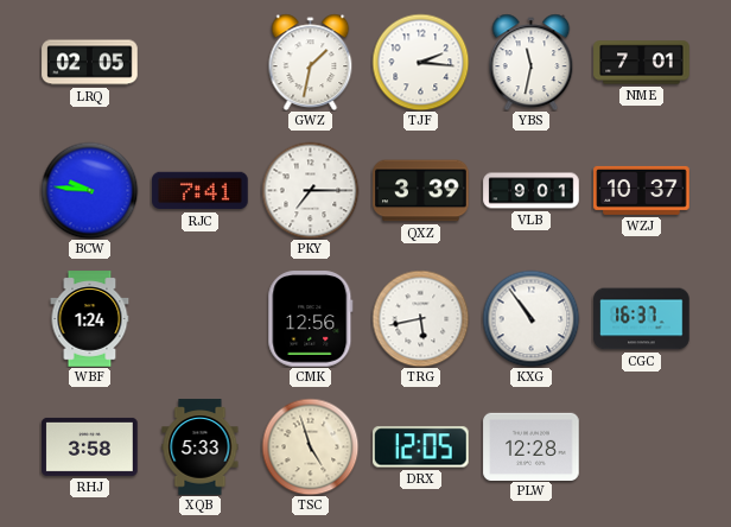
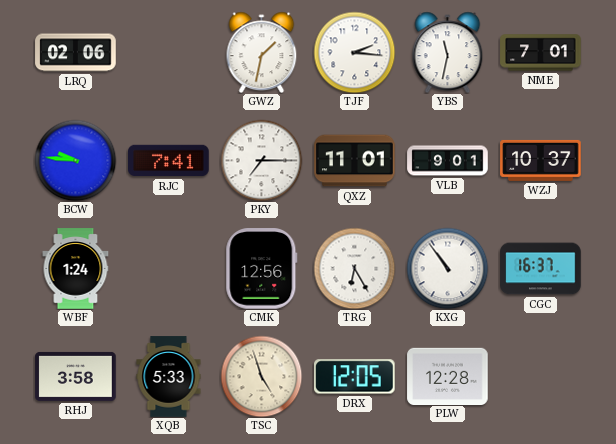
LRQ: 02:05 -> 02:06
QXZ: 3:39 -> 11:01
TRG: 5:43 -> 6:25
